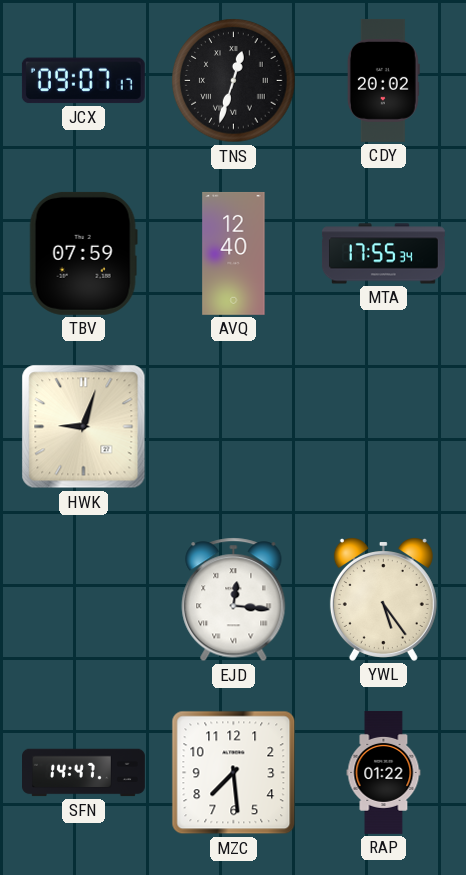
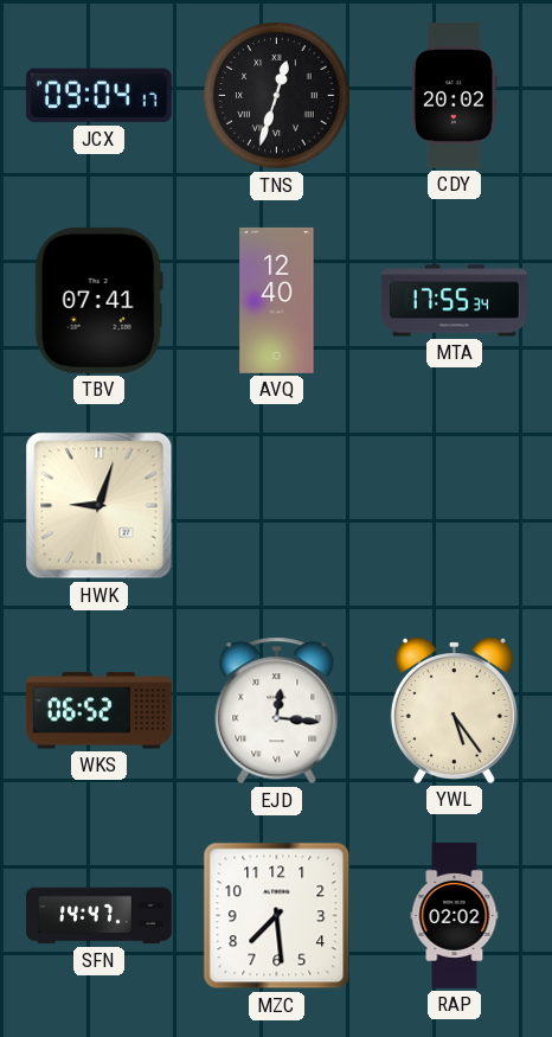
JCX: 09:07 -> 09:04
TBV: 07:59 -> 07:41
WKS: none -> 06:52
RAP: 01:22 -> 02:02
